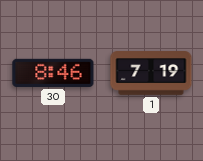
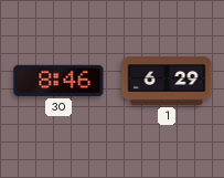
1: 7:19 -> 6:29
